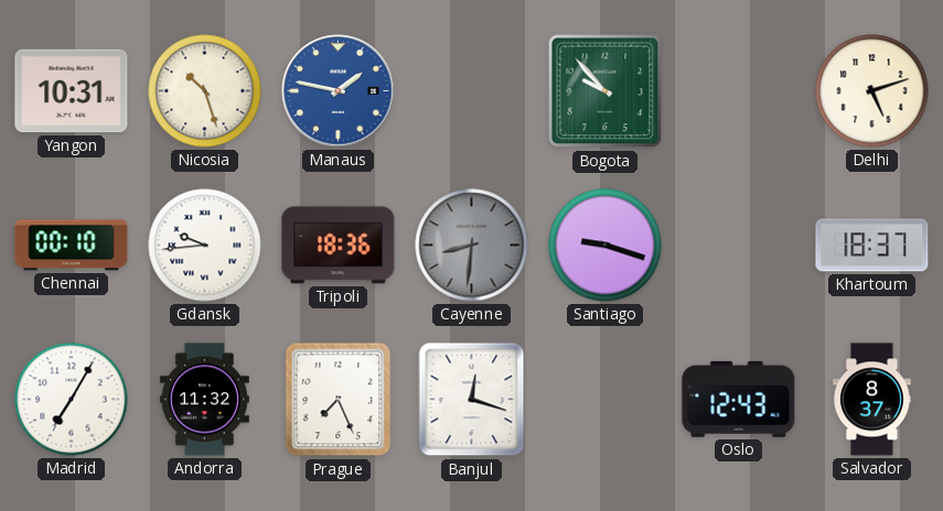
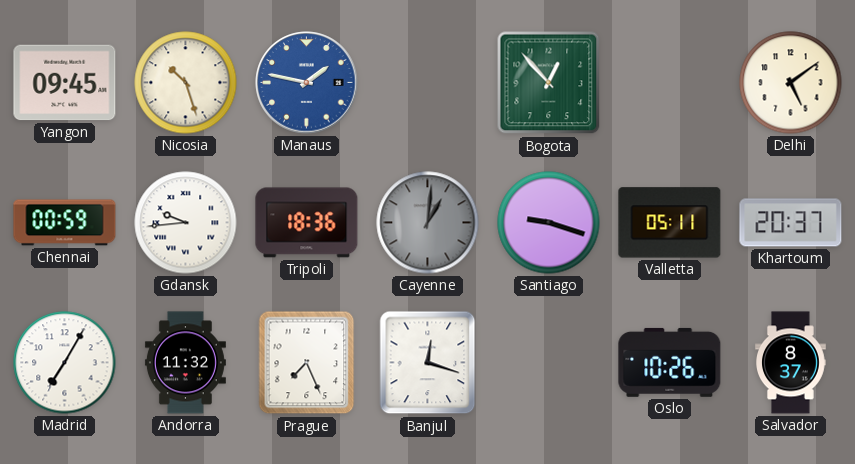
Yangon: 10:31 -> 09:45
Bogota: 9:53 -> 12:53
Delhi: 5:12 -> 5:09
Chennai: 00:10 -> 00:59
Cayenne: 8:31 -> 1:01
Valletta: none -> 05:11
Khartoum: 18:37 -> 20:37
Oslo: 12:43 -> 10:26
